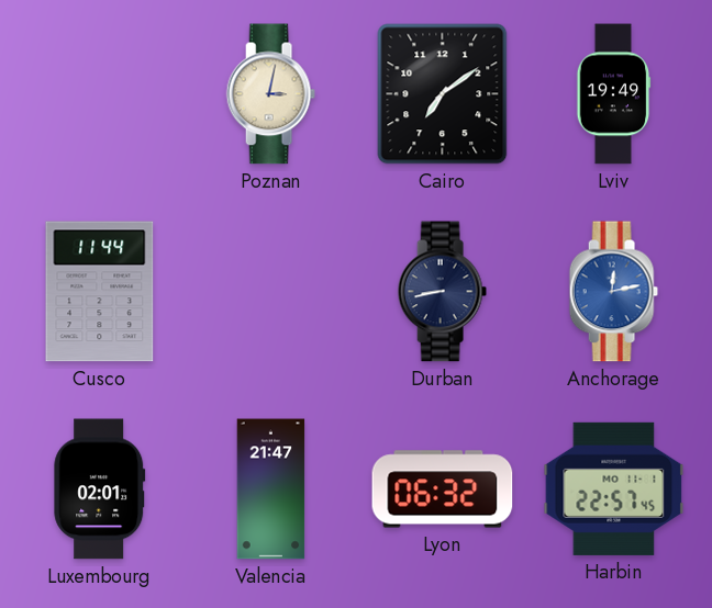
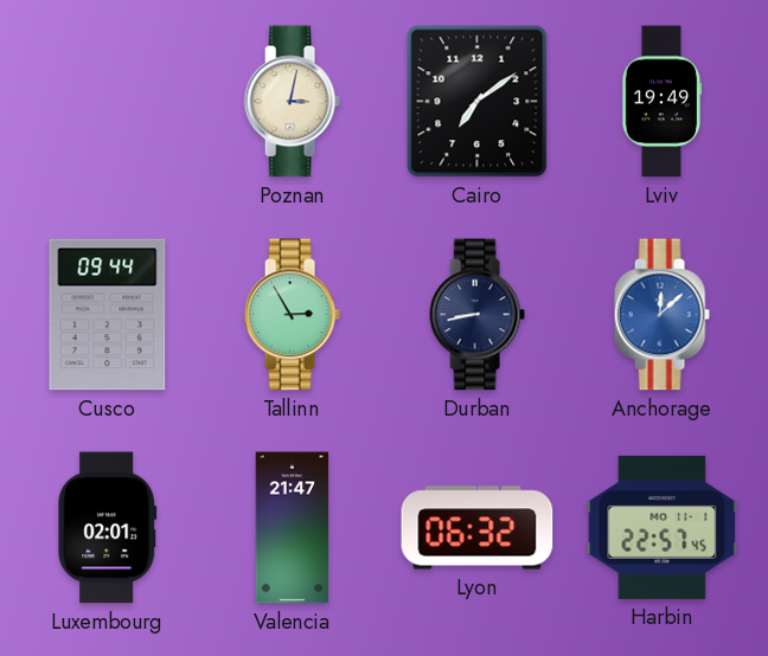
Cusco: 11:44 -> 09:44
Tallinn: none -> 2:55
Anchorage: 12:13 -> 12:08
